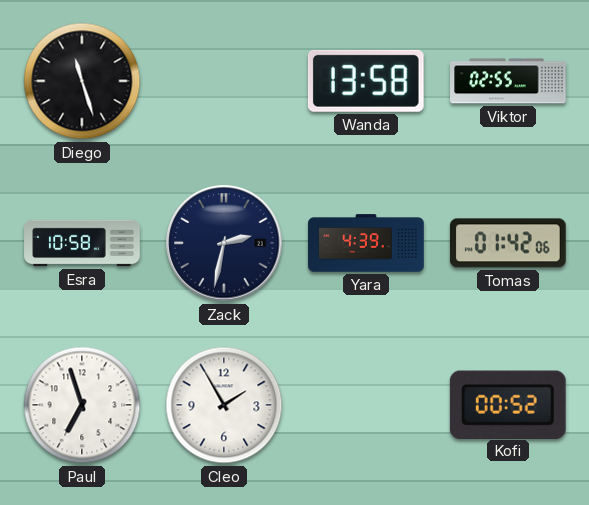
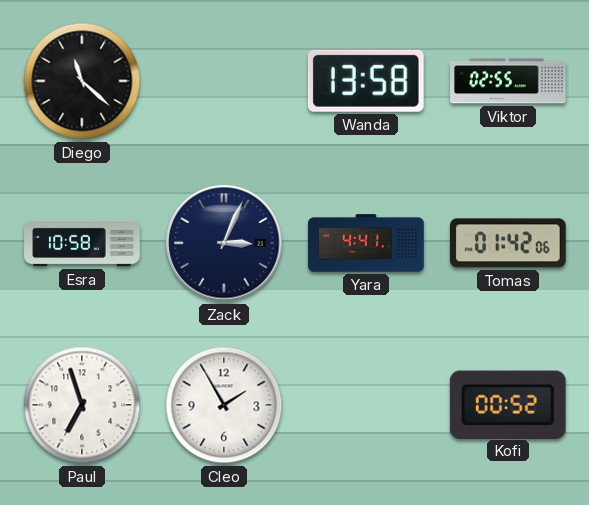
Diego: 11:27 -> 11:22
Zack: 2:32 -> 3:04
Yara: 4:39 -> 4:41
